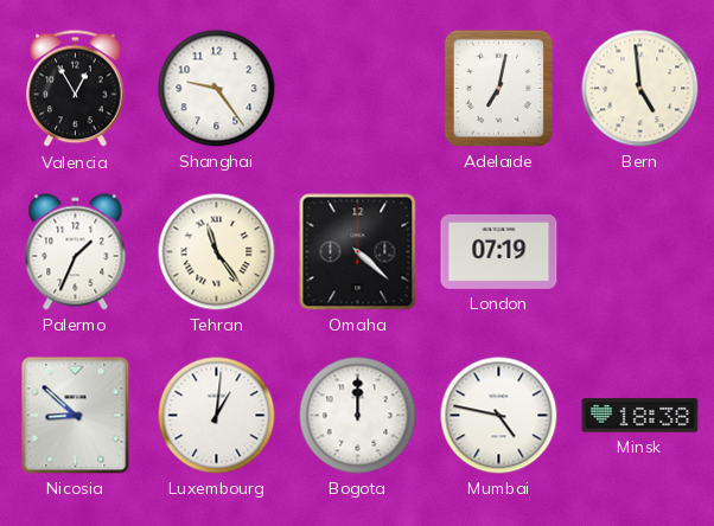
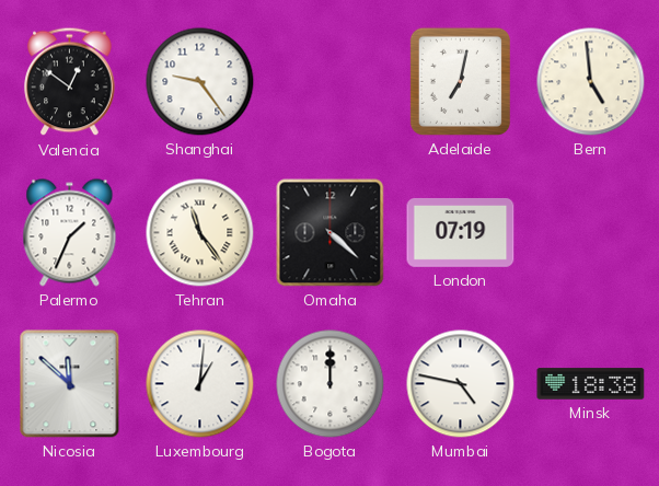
Valencia: 12:55 -> 12:51
Nicosia: 8:52 -> 11:52
